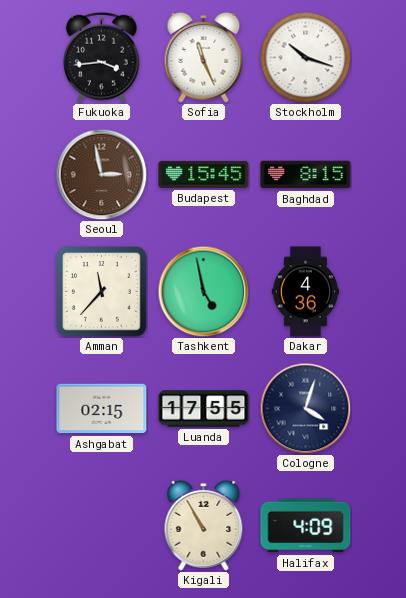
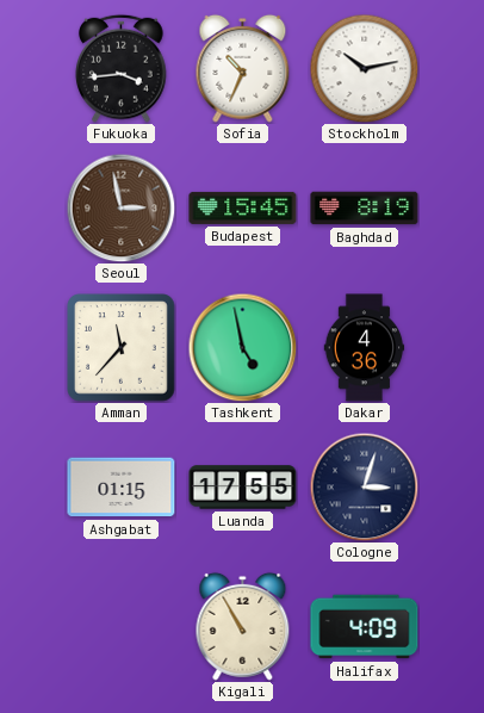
Sofia: 11:26 -> 10:34
Stockholm: 10:18 -> 10:13
Baghdad: 8:15 -> 8:19
Ashgabat: 02:15 -> 01:15
Cologne: 4:03 -> 3:03
